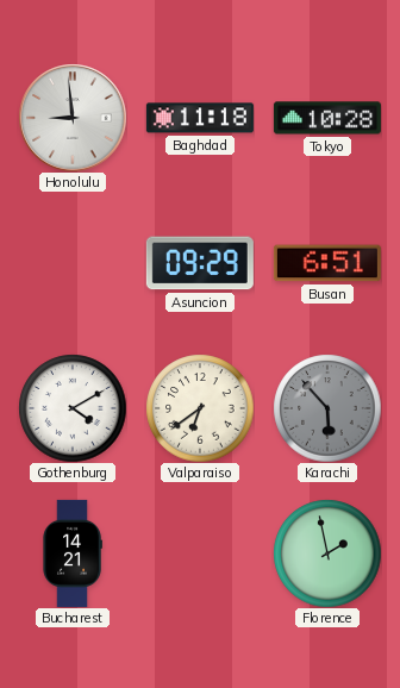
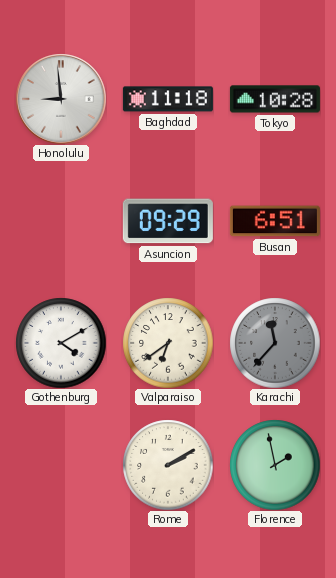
Karachi: 5:53 -> 11:37
Bucharest: 14:21 -> none
Rome: none -> 2:10
